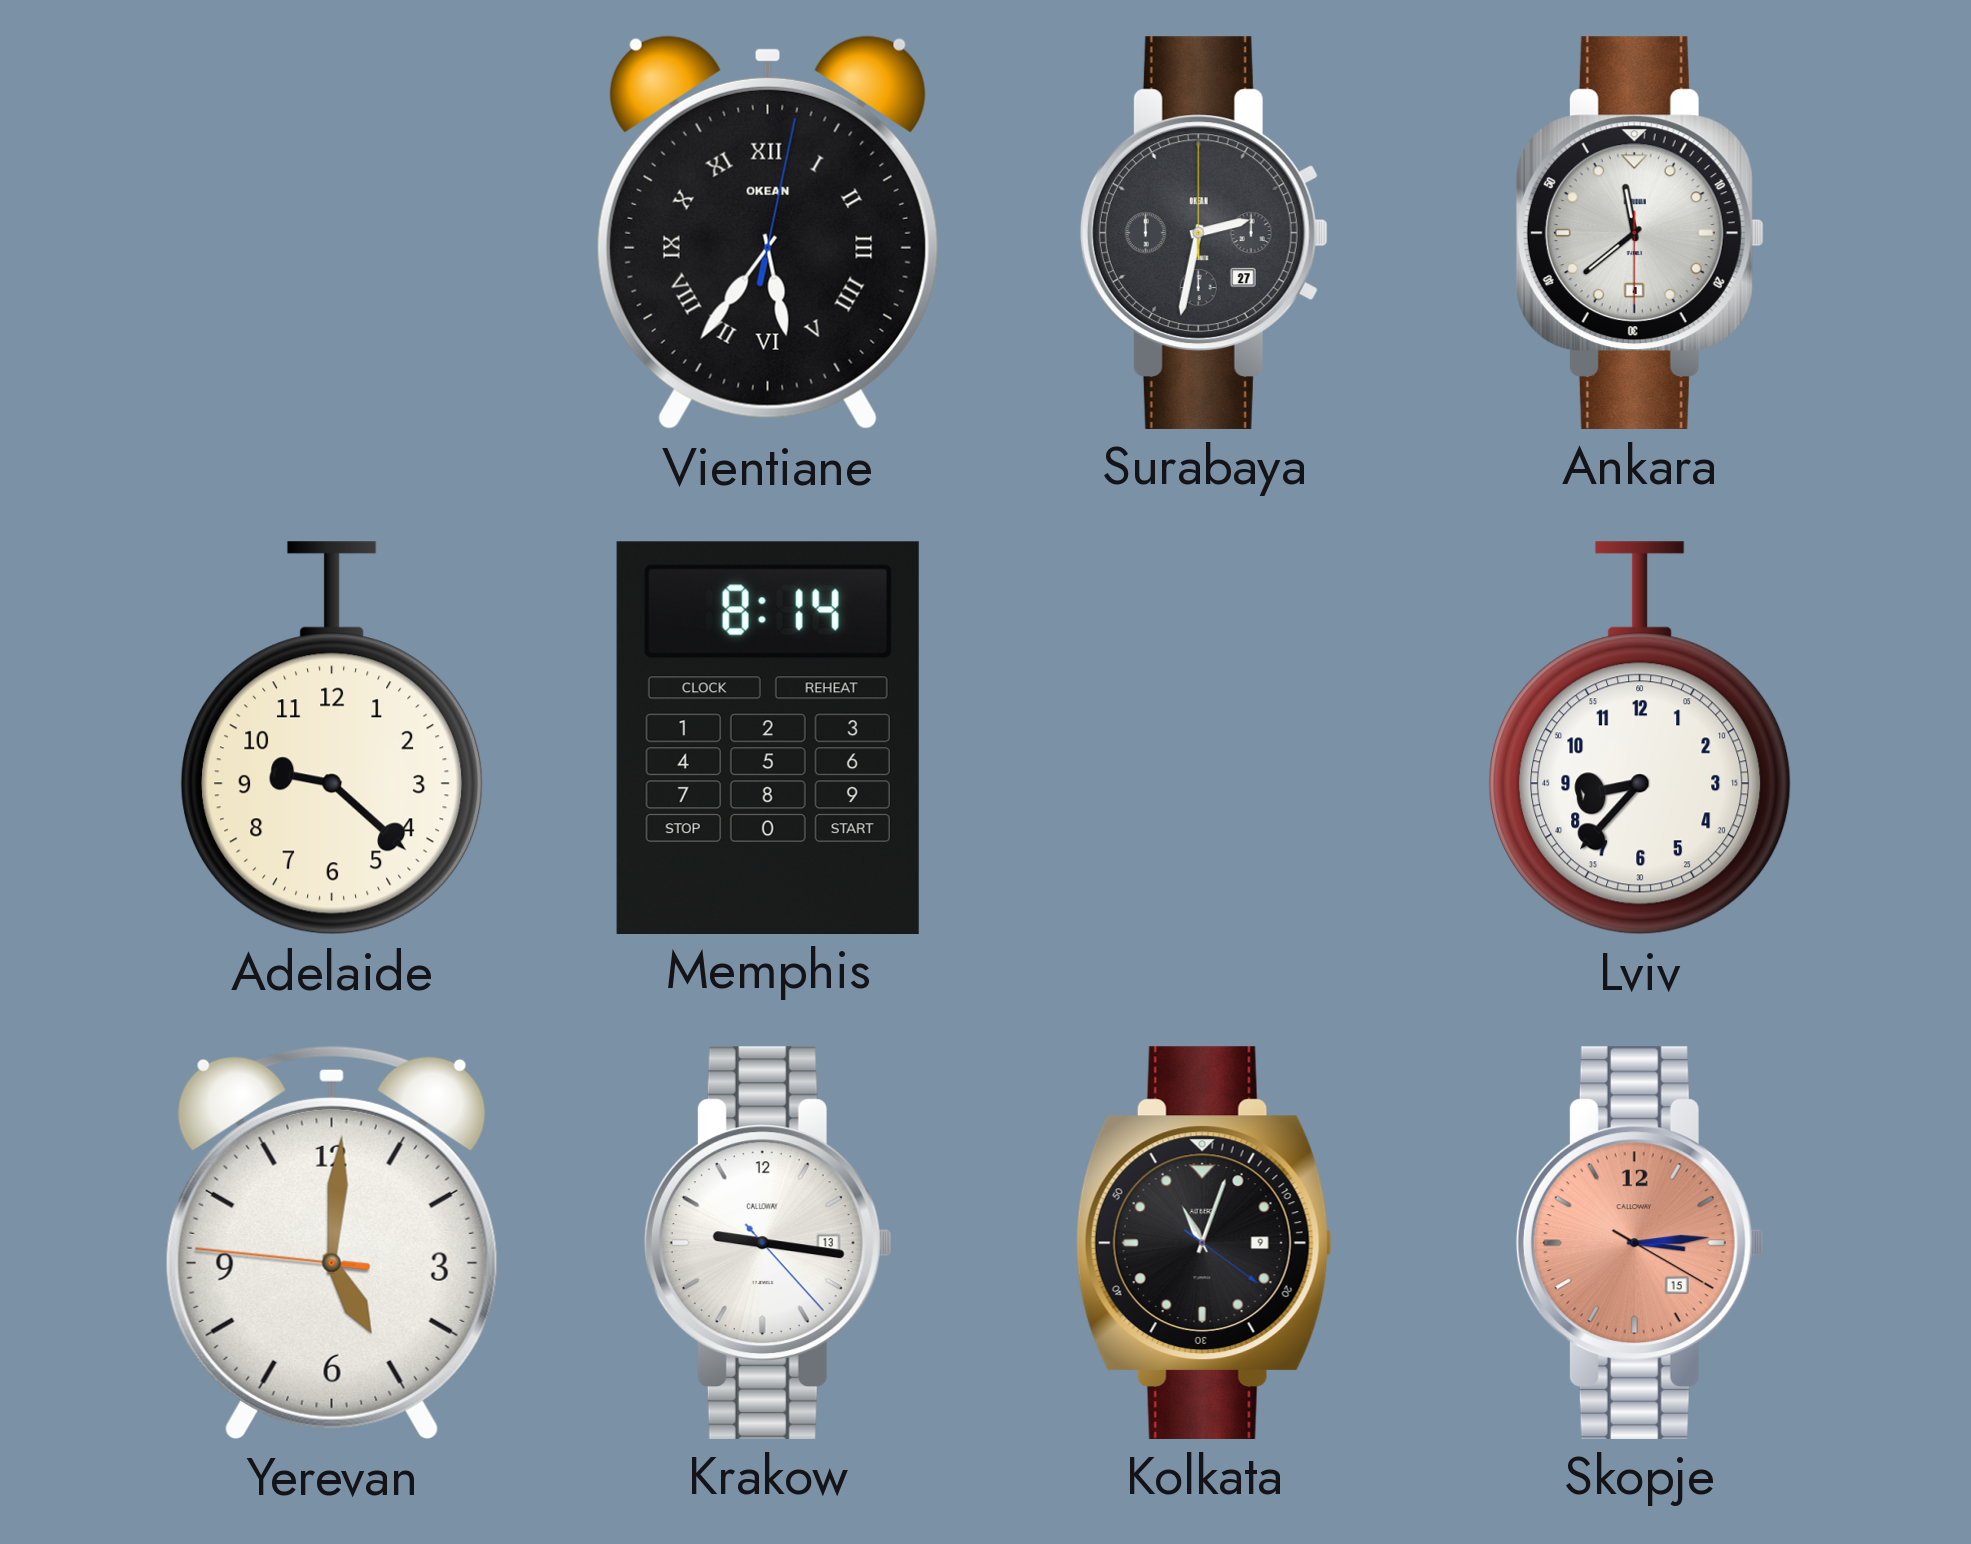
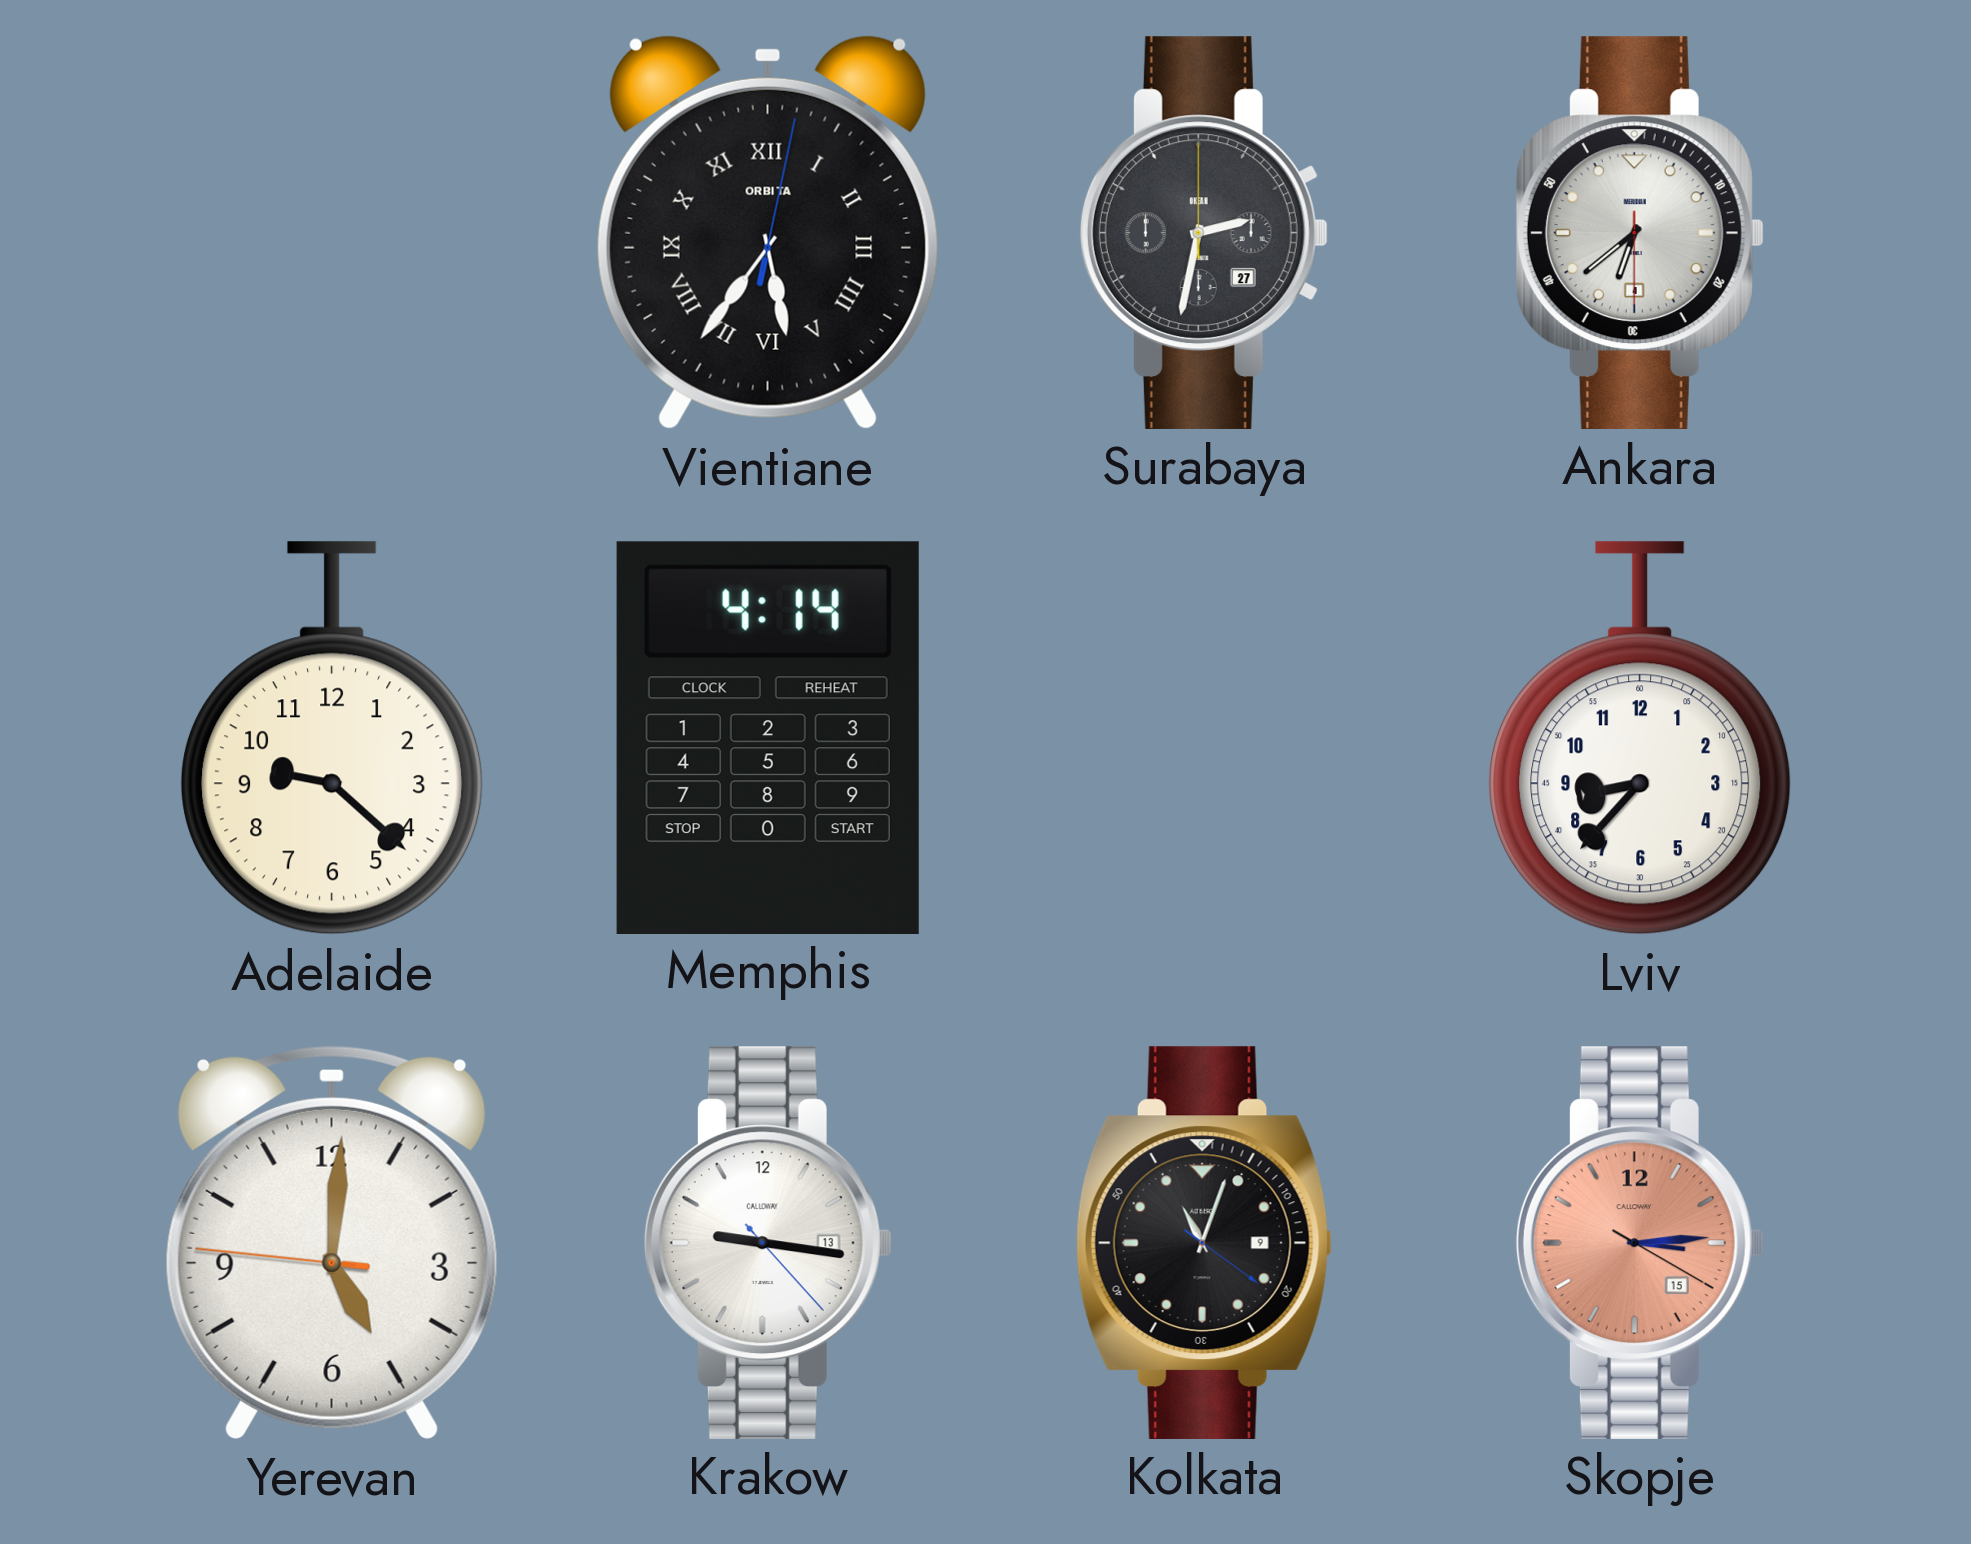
Vientiane brand: OKEAN -> ORBITA
Ankara: 11:38 -> 6:38
Memphis: 8:14 -> 4:14
